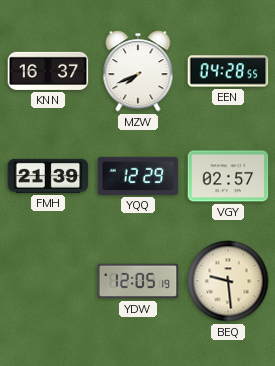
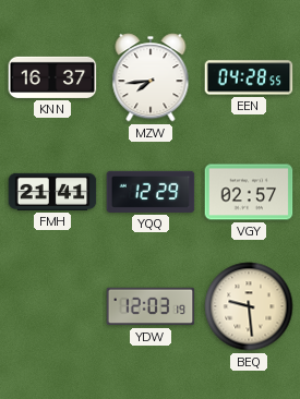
MZW: 7:41 -> 7:44
FMH: 21:39 -> 21:41
YDW: 12:05 -> 12:03
